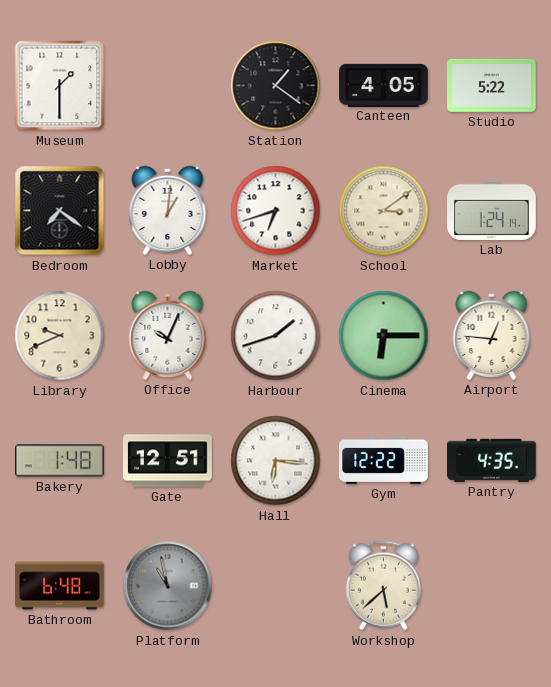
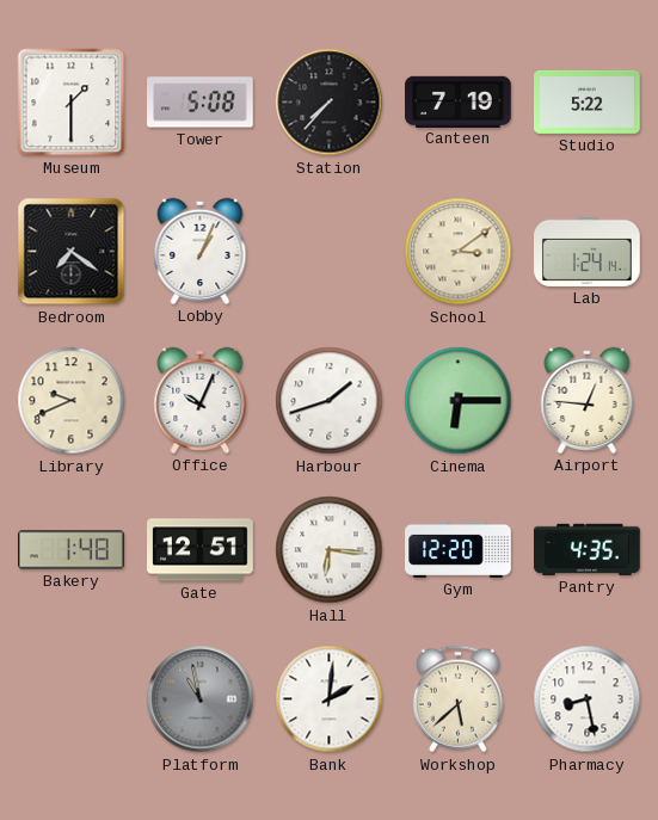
Tower: none -> 5:08
Station: 1:21 -> 7:37
Canteen: 4:05 -> 7:19
Lobby: 1:01 -> 1:04
Market: 6:42 -> none
Gym: 12:22 -> 12:20
Bathroom: 6:48 -> none
Bank: none -> 2:01
Pharmacy: none -> 8:28
